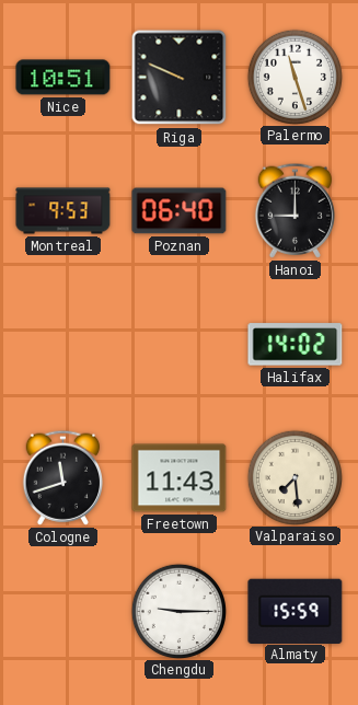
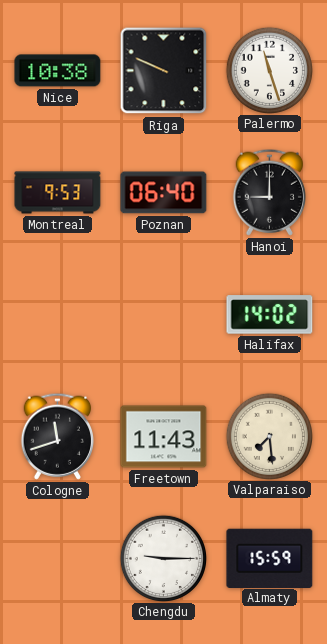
Nice: 10:51 -> 10:38
